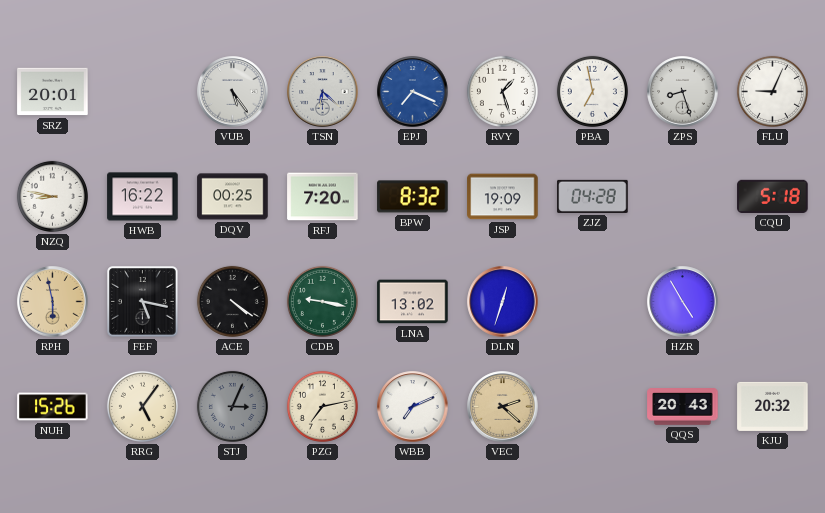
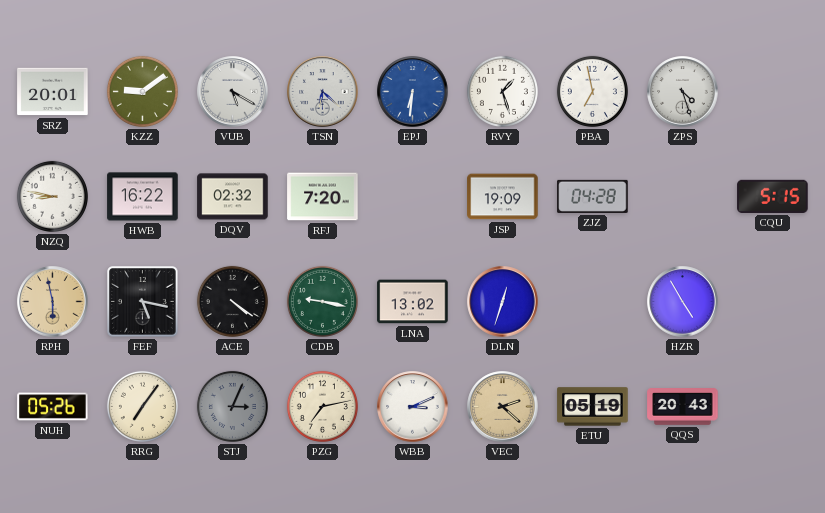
KZZ: none -> 9:09
VUB: 5:24 -> 5:20
EPJ: 7:19 -> 6:31
ZPS: 8:27 -> 4:27
FLU: 9:04 -> none
DQV: 00:25 -> 02:32
BPW: 8:32 -> none
CQU: 5:18 -> 5:15
NUH: 15:26 -> 05:26
RRG: 5:06 -> 7:06
WBB: 7:11 -> 3:11
ETU: none -> 05:19
KJU: 20:32 -> none
